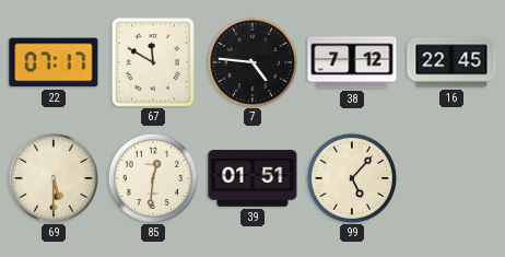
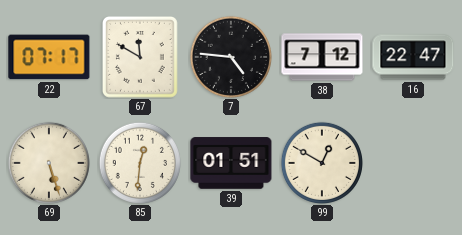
16: 22:45 -> 22:47
69: 5:30 -> 5:27
99: 5:07 -> 12:50
